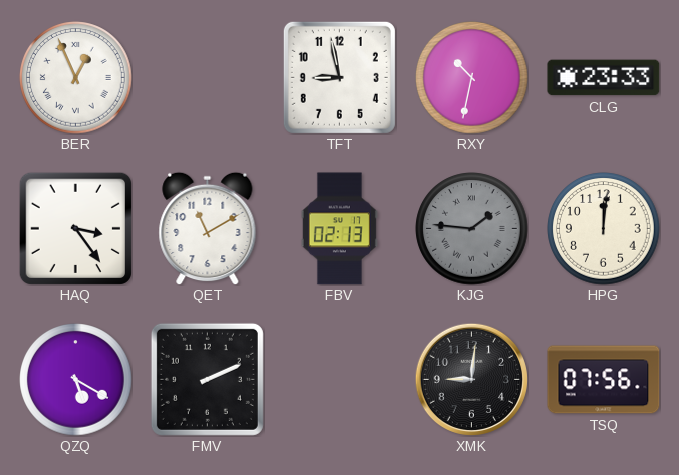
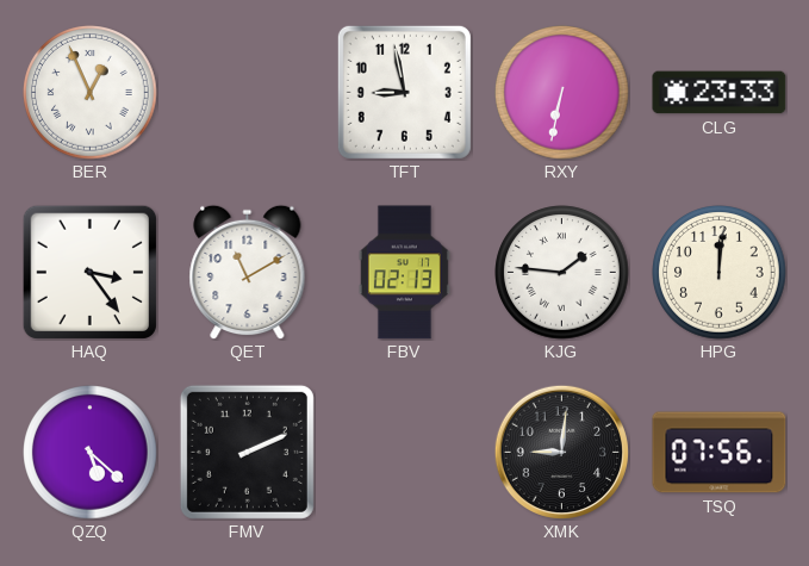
RXY: 10:32 -> 6:32
KJG dial: grey -> white
QZQ: 5:20 -> 5:22
